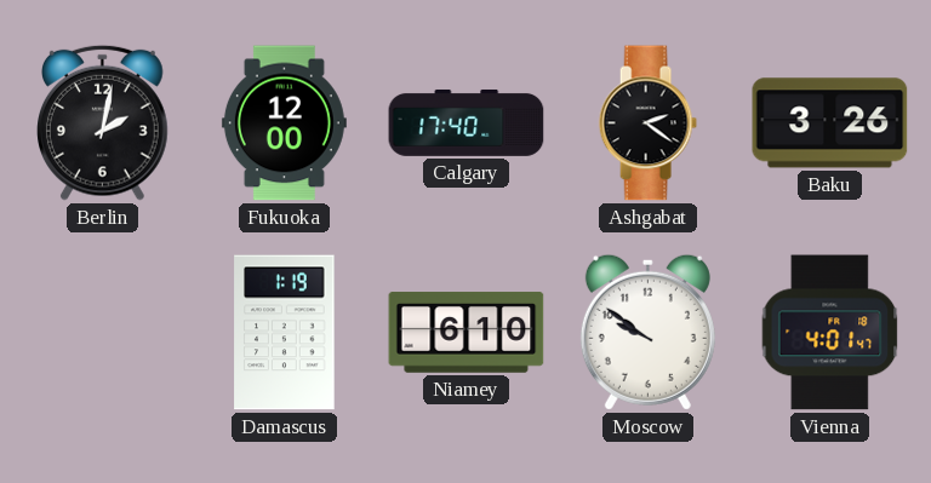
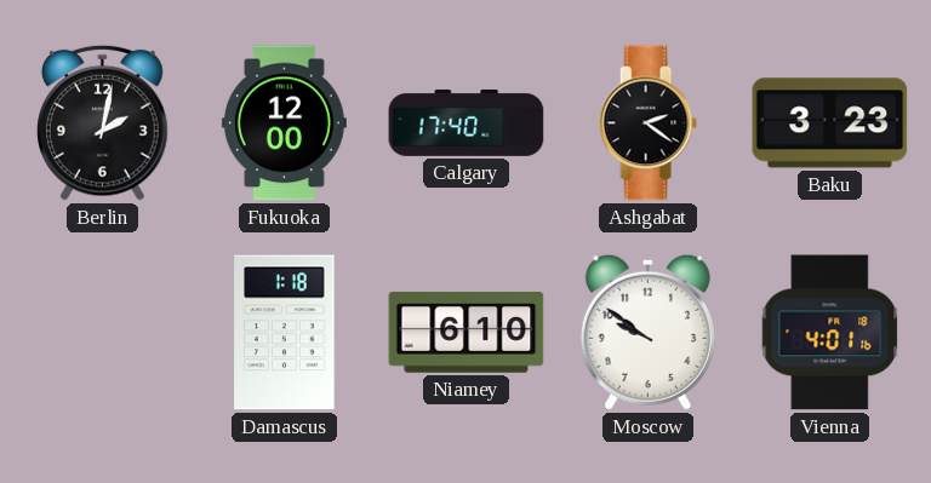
Baku: 3:26 -> 3:23
Damascus: 1:19 -> 1:18
Vienna: 4:01:47 -> 4:01:16
